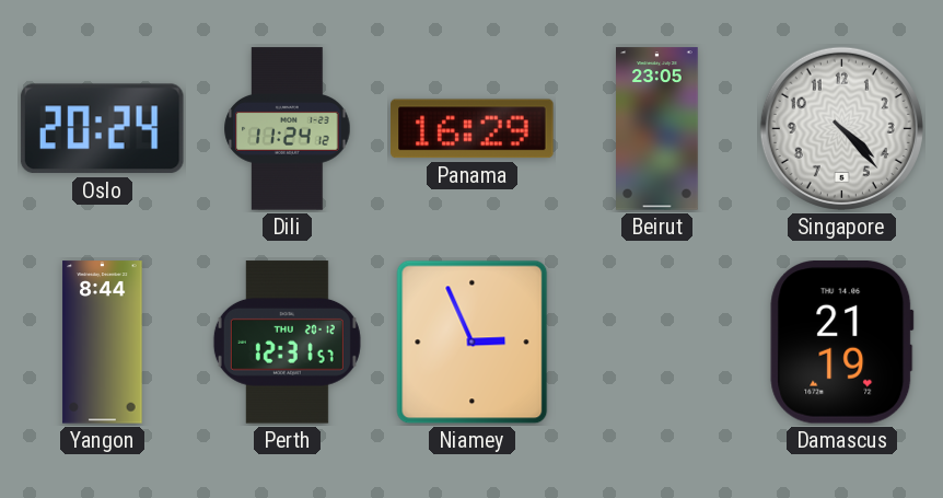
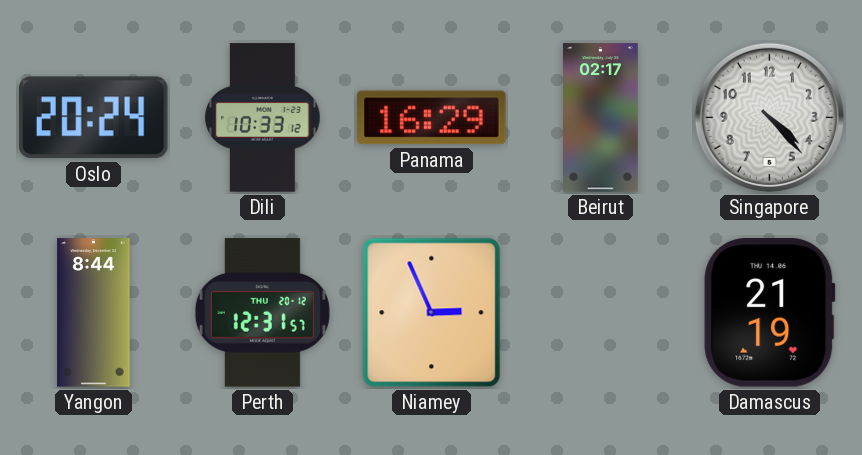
Dili: 11:24 -> 10:33
Beirut: 23:05 -> 02:17
